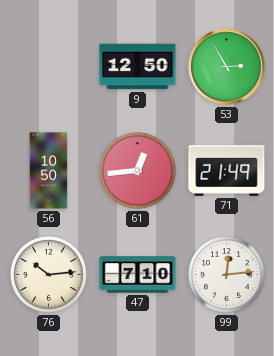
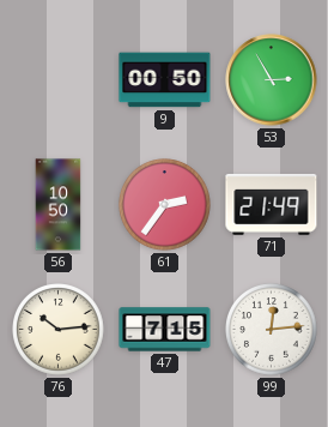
9: 12:50 -> 00:50
61: 12:44 -> 2:36
47: 7:10 -> 7:15
